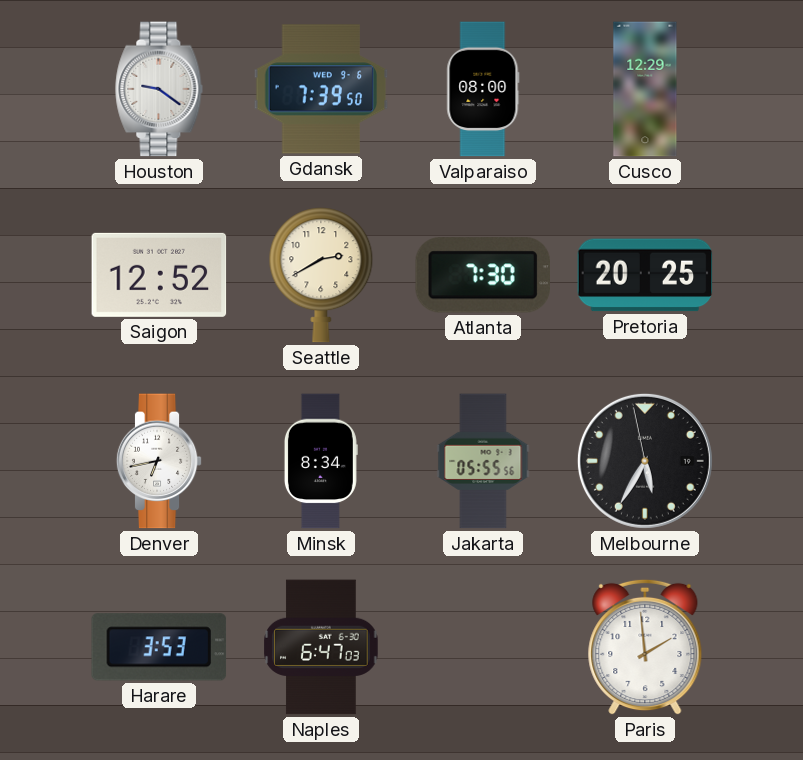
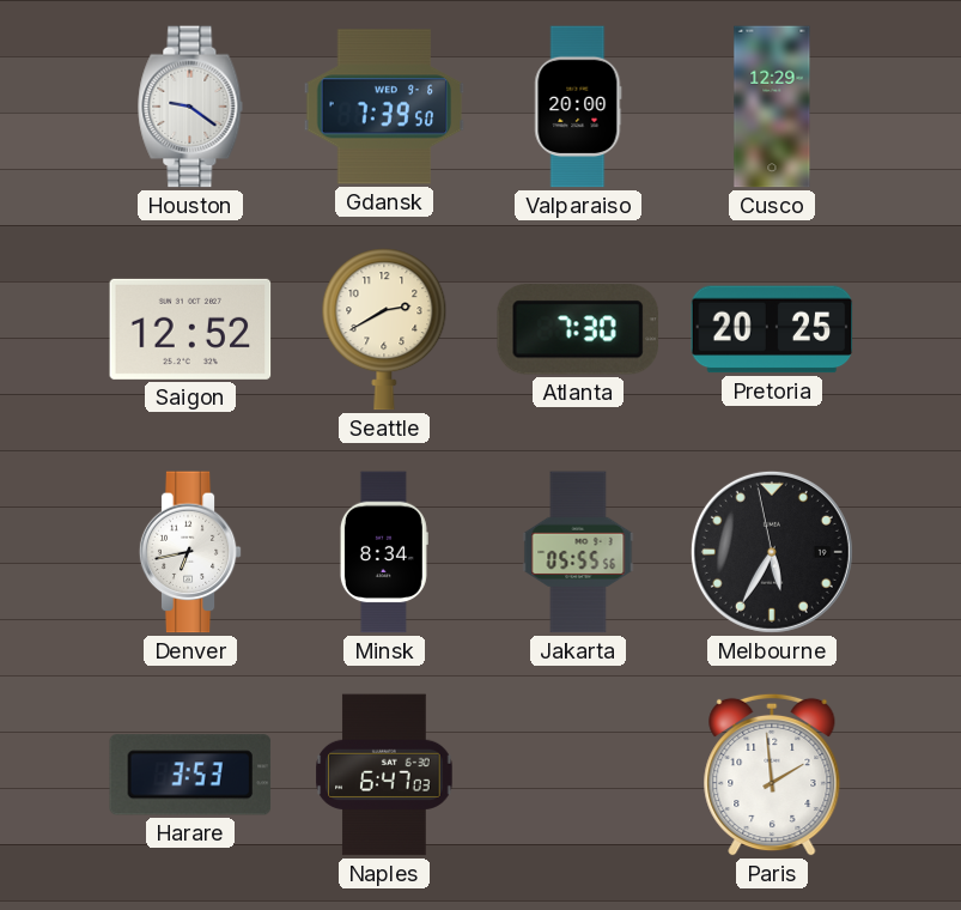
Valparaiso: 08:00 -> 20:00
